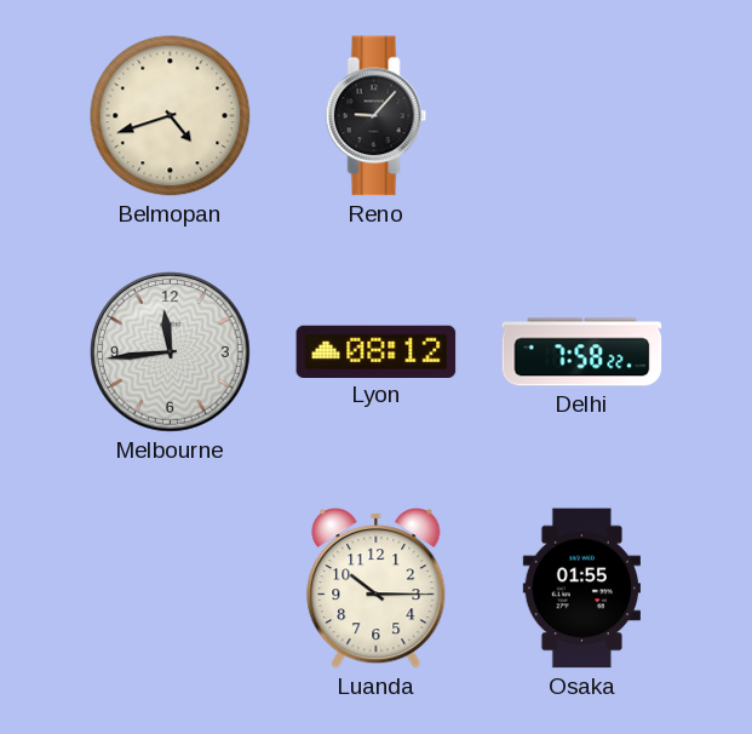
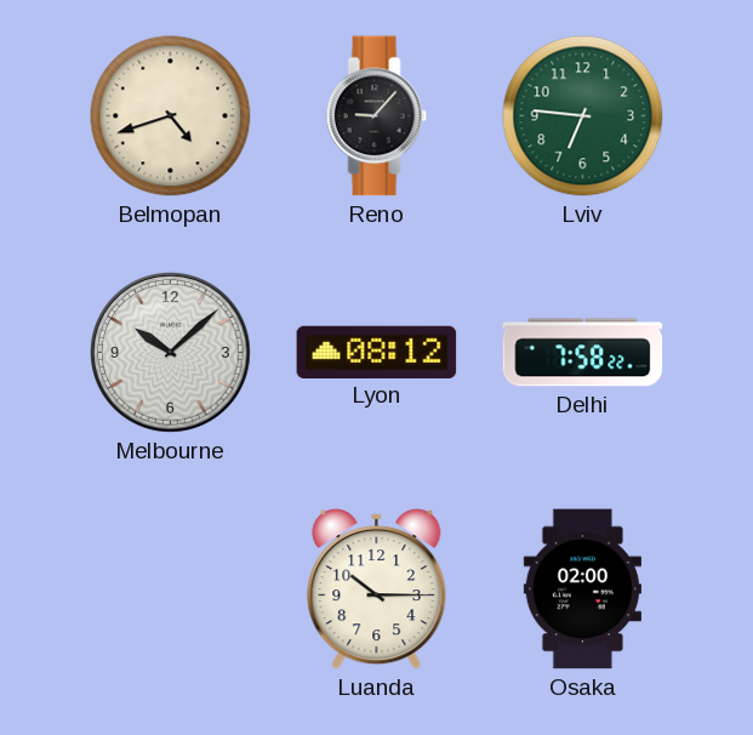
Lviv: none -> 6:46
Melbourne: 11:44 -> 10:08
Osaka: 01:55 -> 02:00
